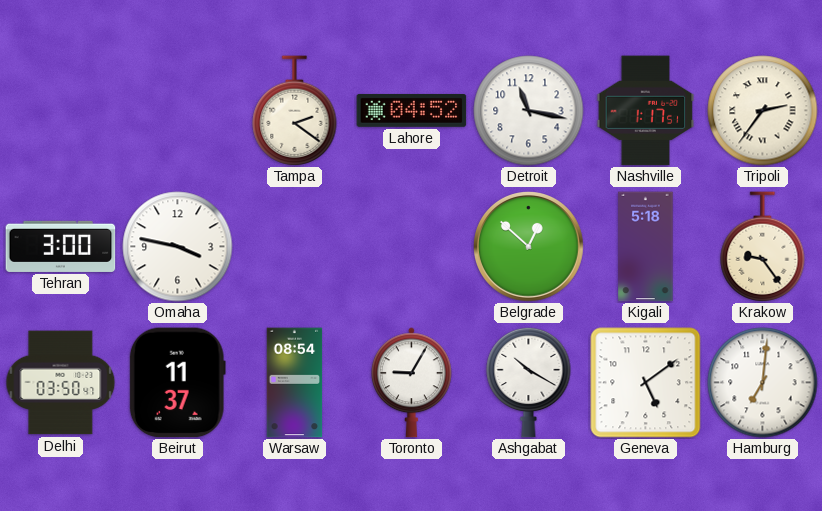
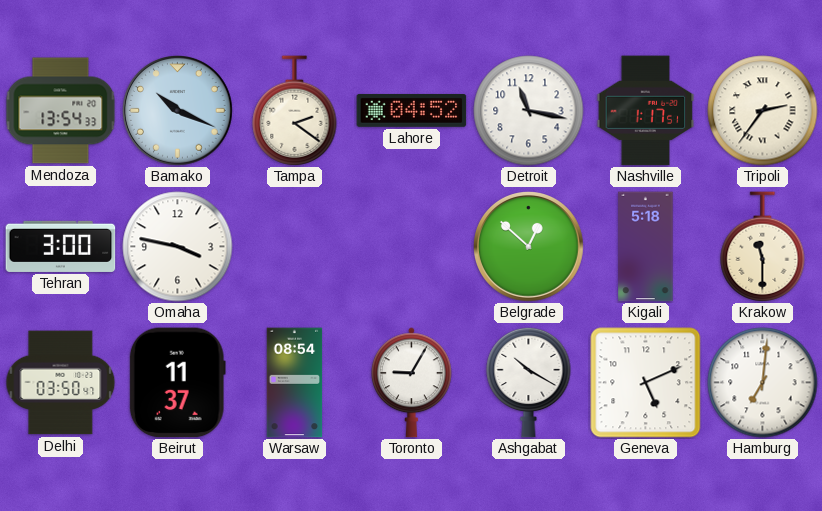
Mendoza: none -> 13:54
Bamako: none -> 10:19
Krakow: 9:24 -> 11:30
Geneva: 5:09 -> 5:11
